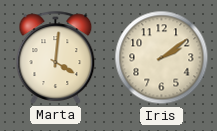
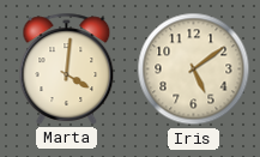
Iris: 2:09 -> 5:09
